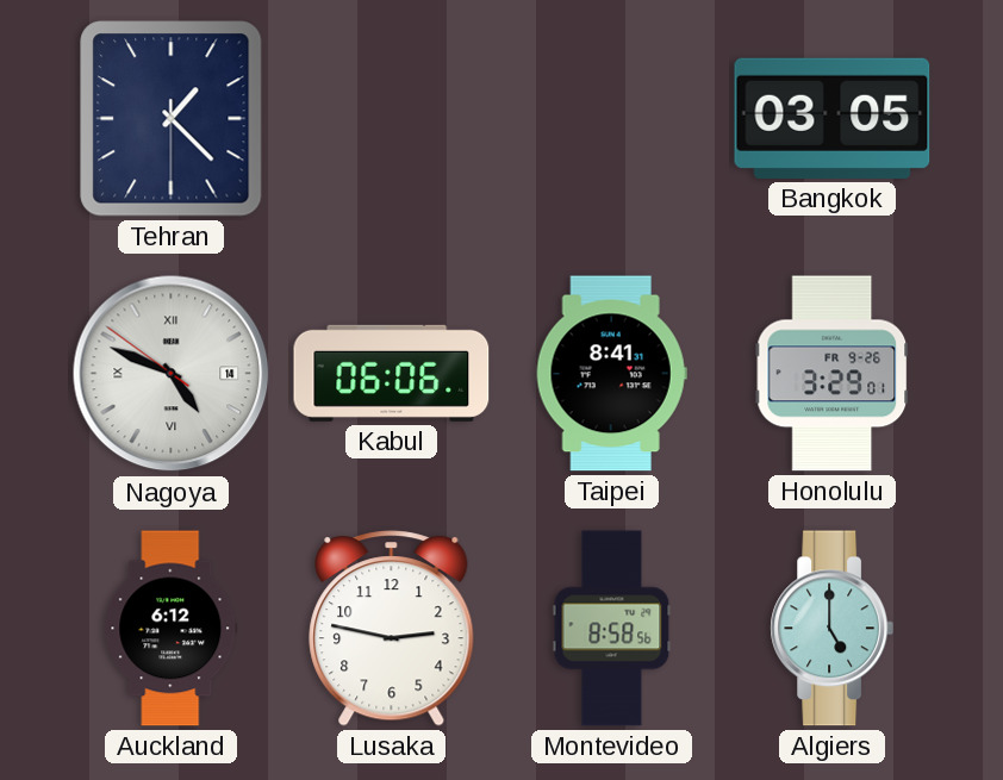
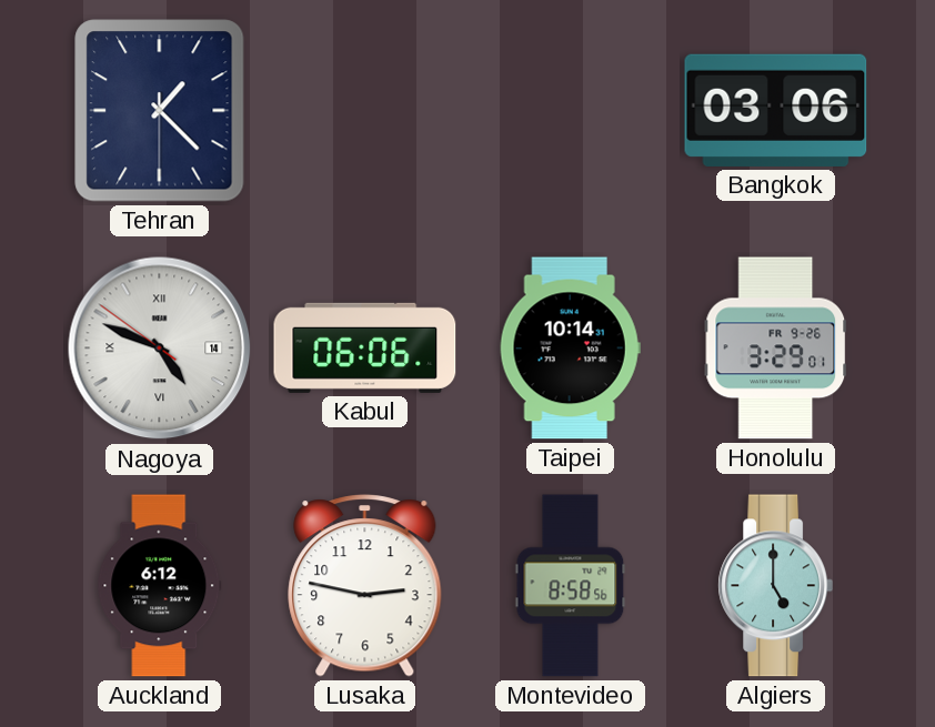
Bangkok: 03:05 -> 03:06
Taipei: 8:41 -> 10:14
